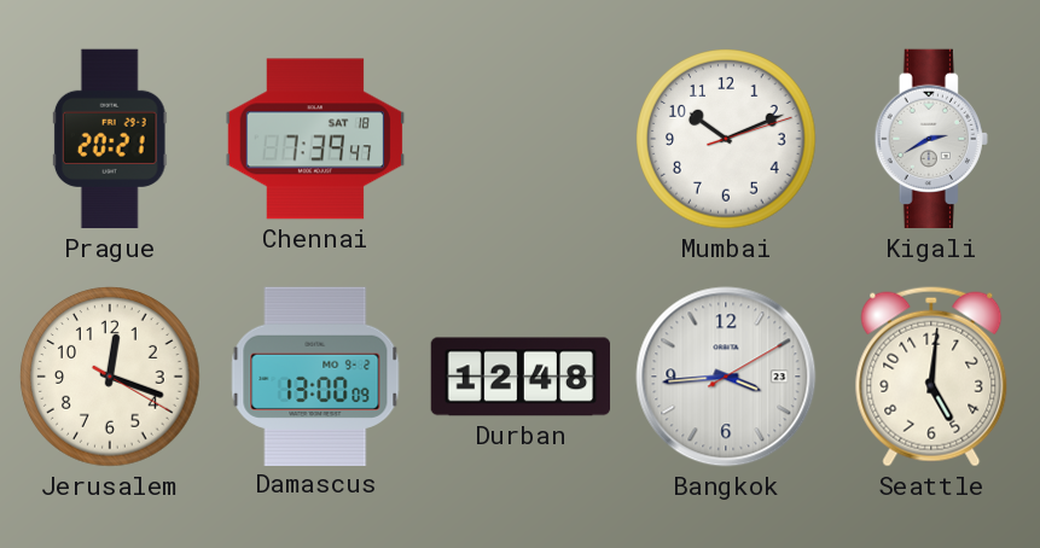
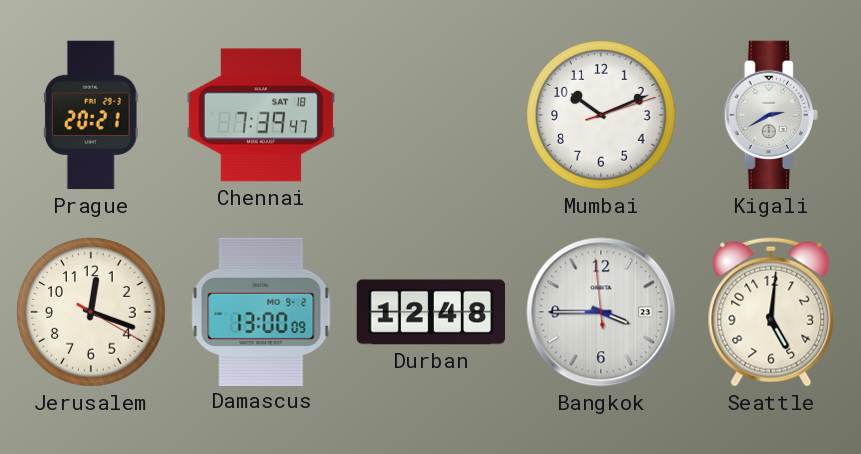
Bangkok: 3:44:10 -> 3:44:59
